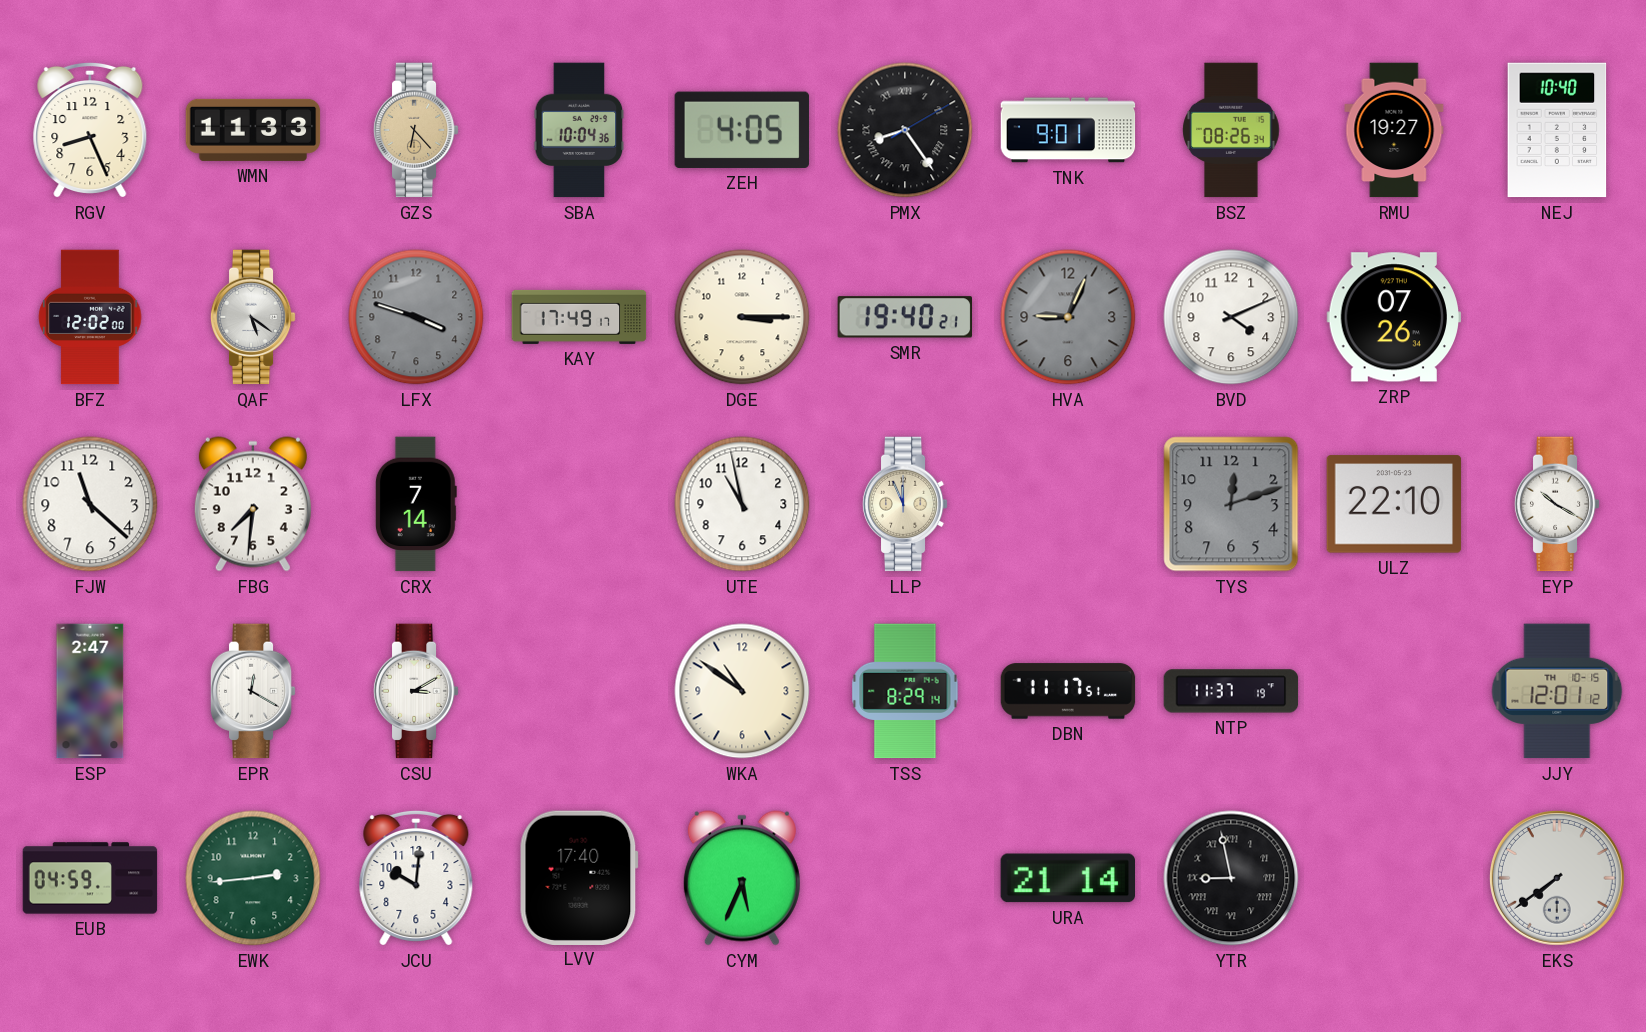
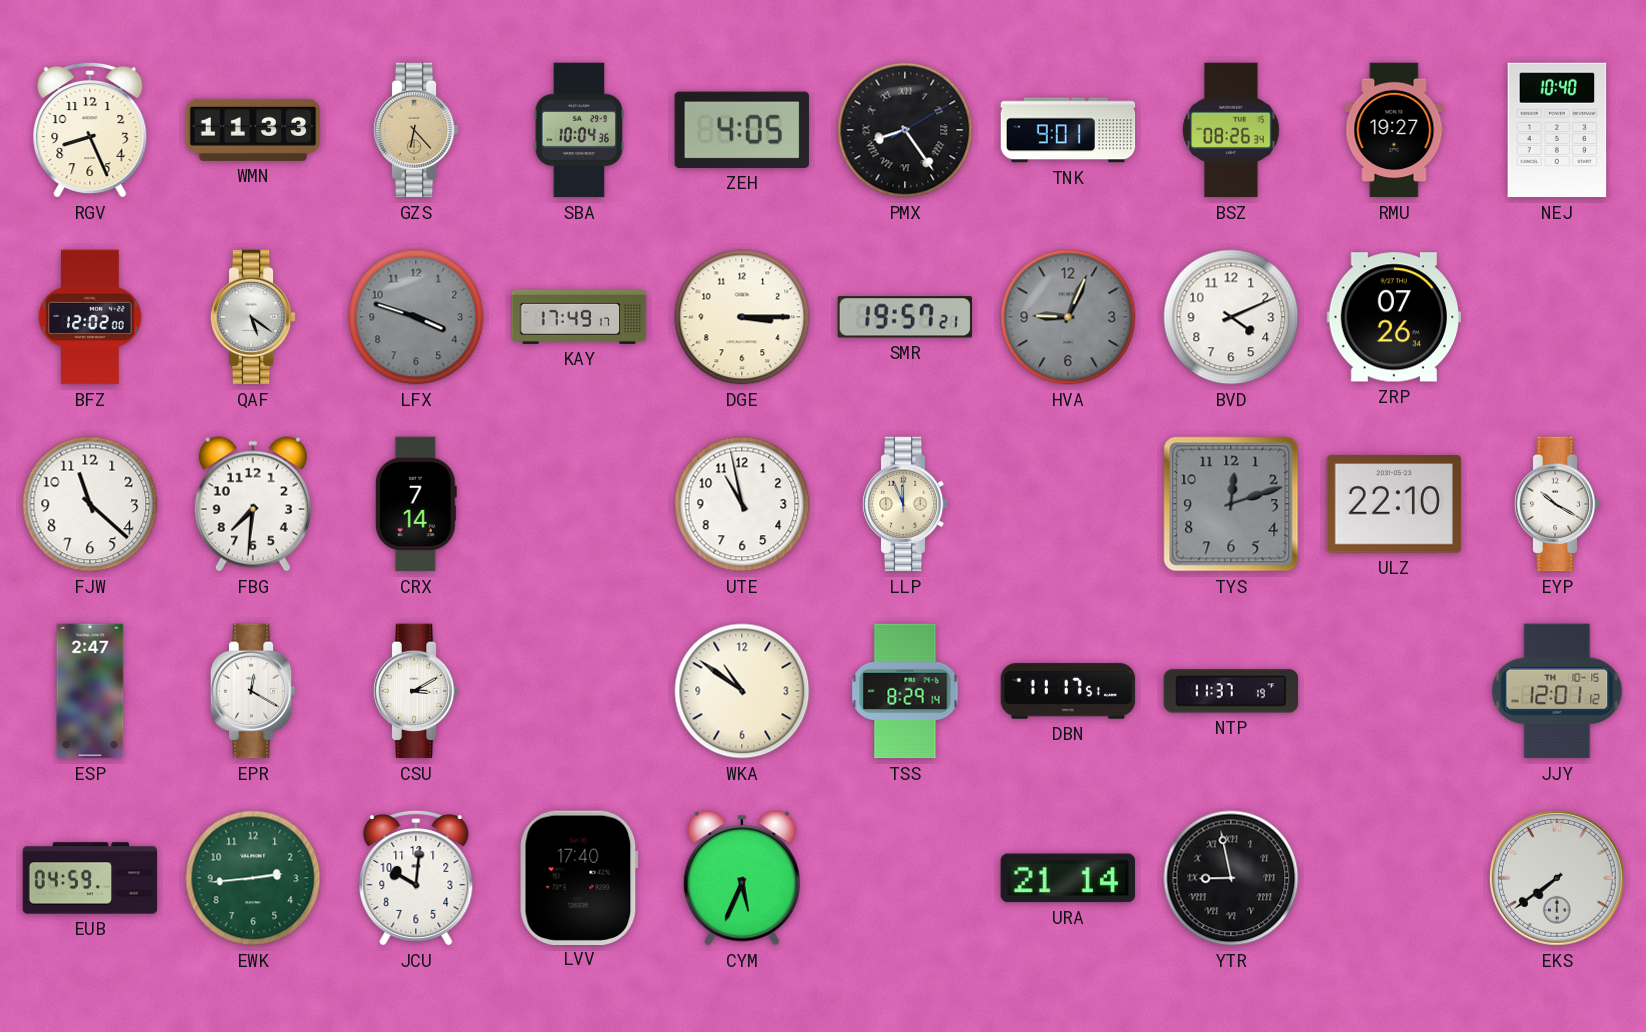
SMR: 19:40 -> 19:57
